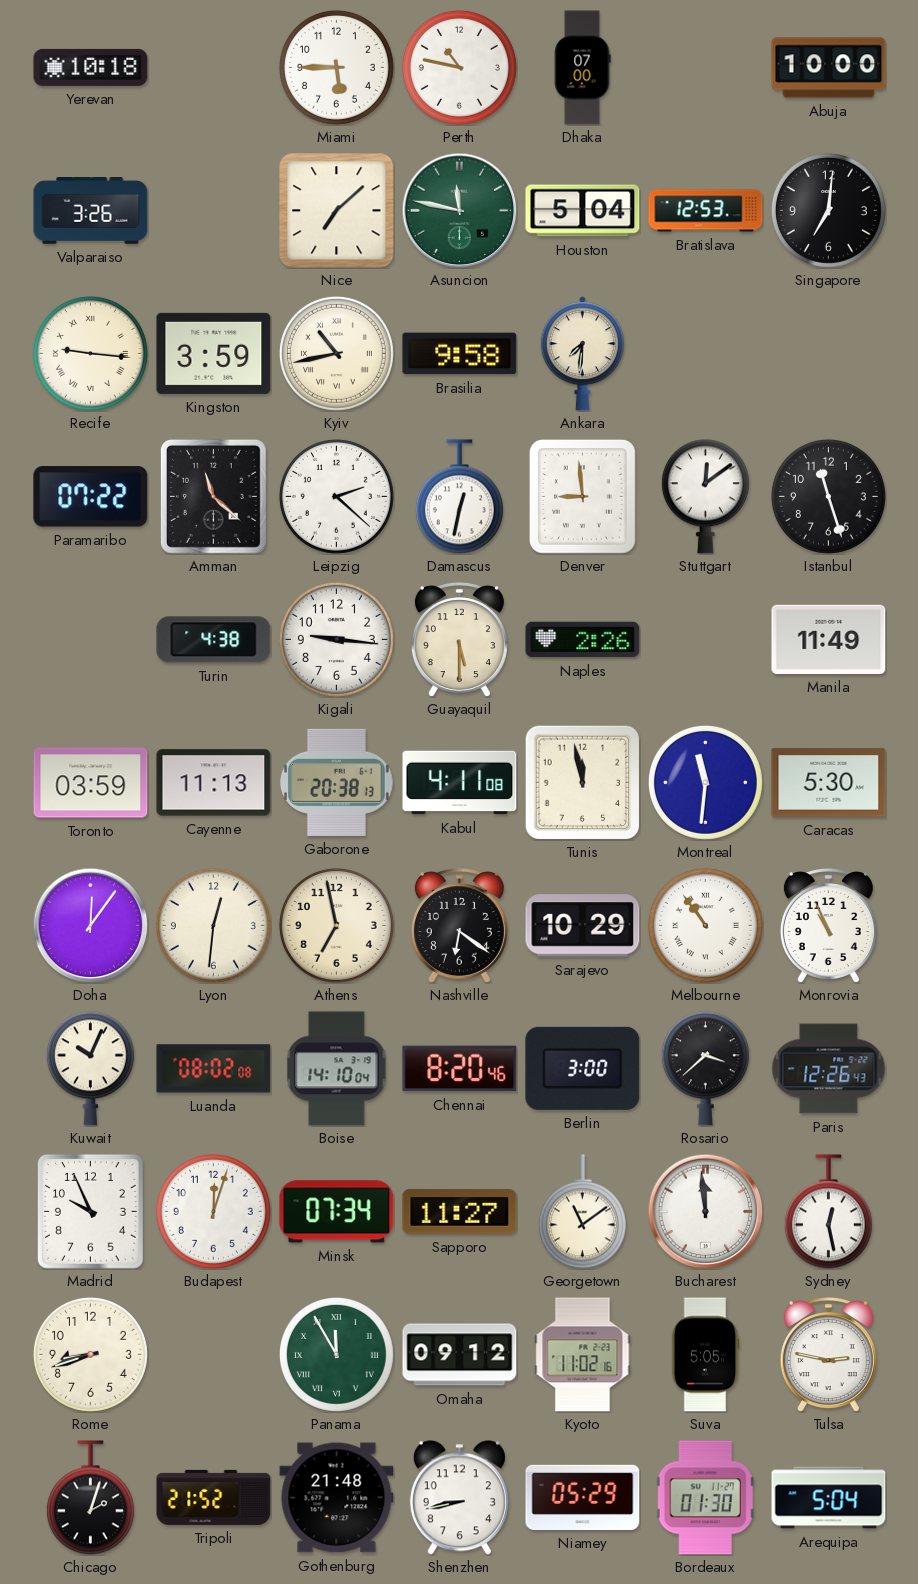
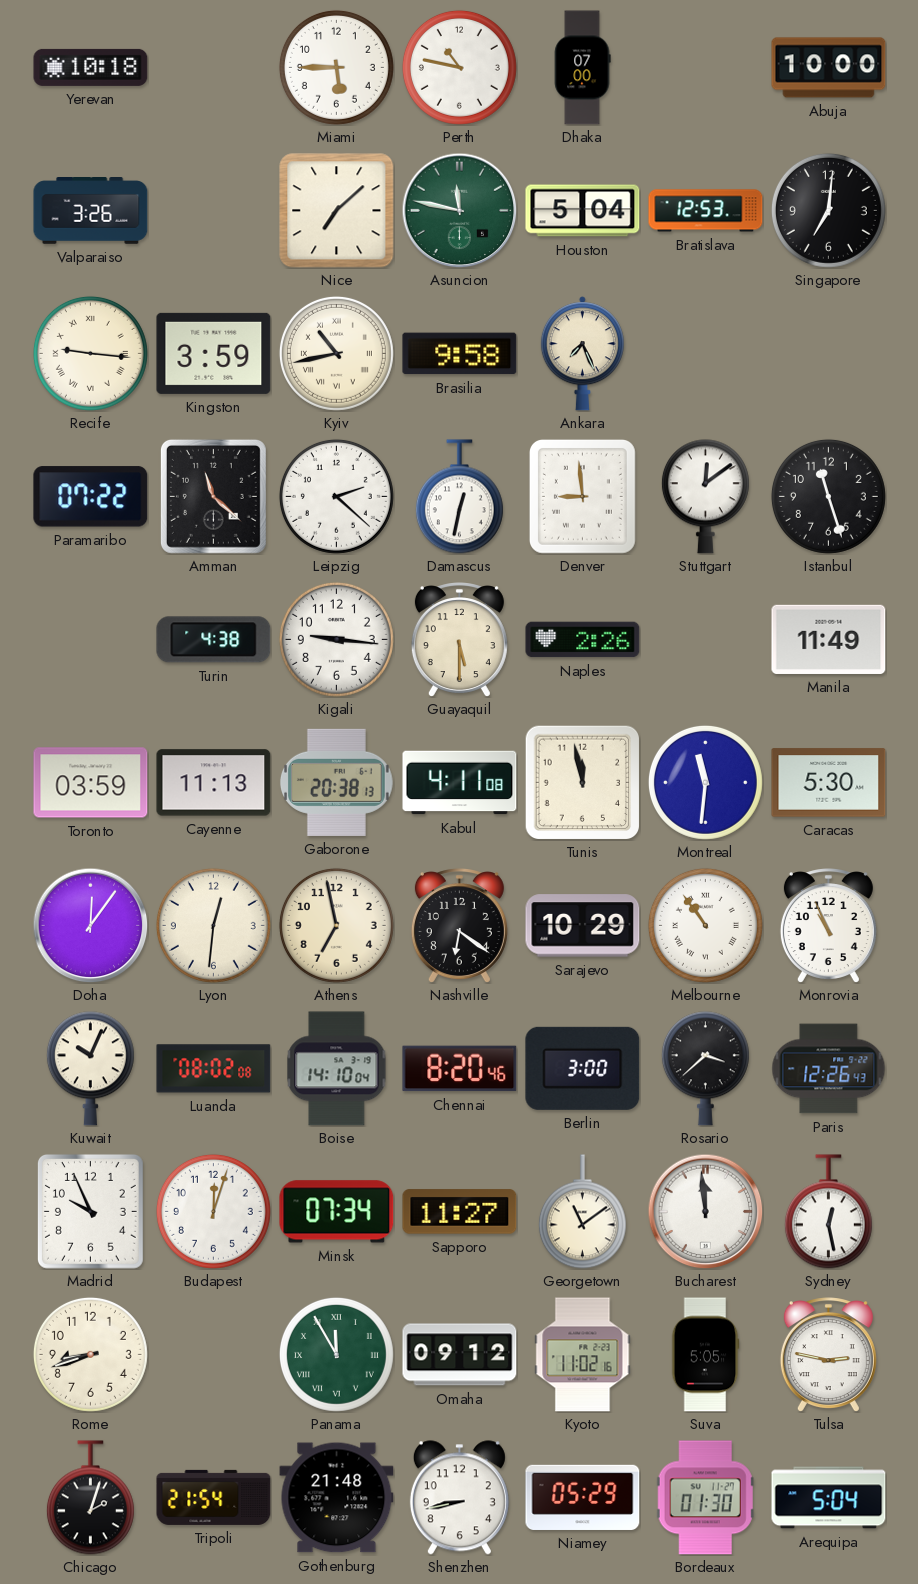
Ankara: 7:31 -> 7:26
Tripoli: 21:52 -> 21:54
